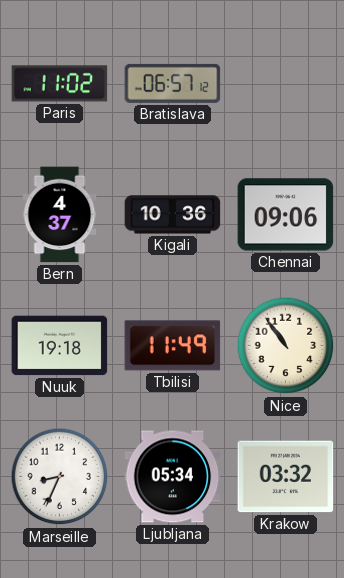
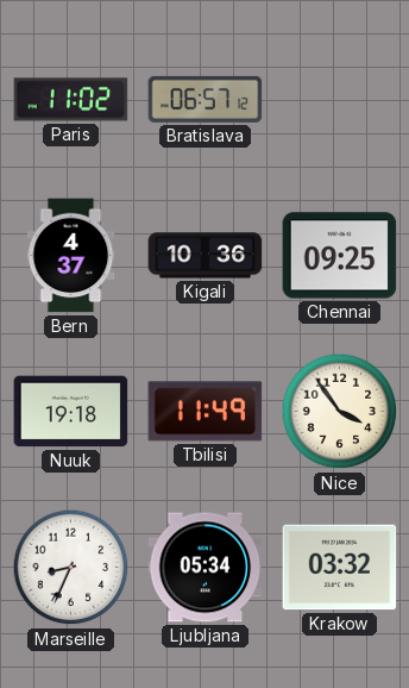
Chennai: 09:06 -> 09:25
Nice: 10:54 -> 3:54
